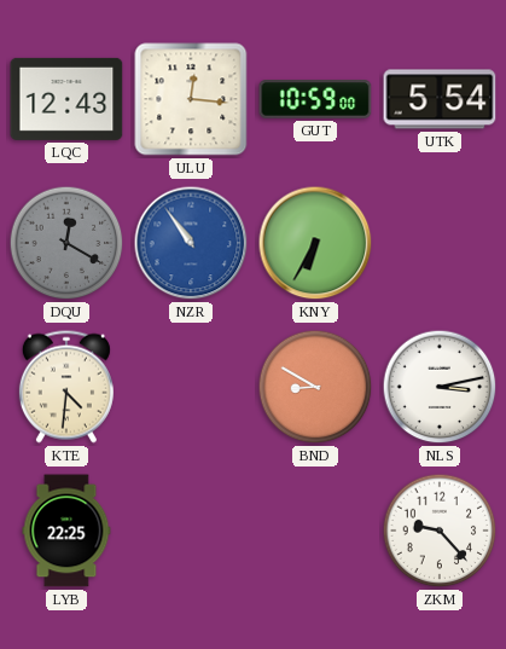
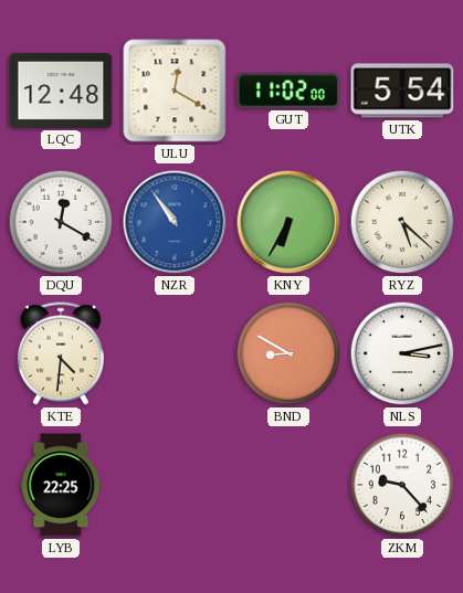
LQC: 12:43 -> 12:48
ULU: 12:16 -> 12:20
GUT: 10:59 -> 11:02
DQU dial: grey -> white
RYZ: none -> 5:22
